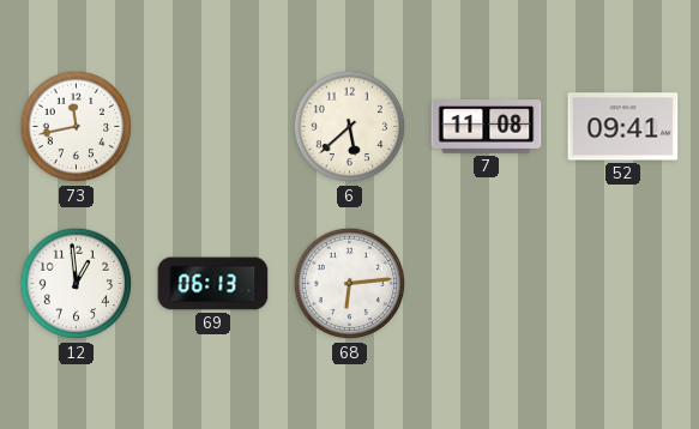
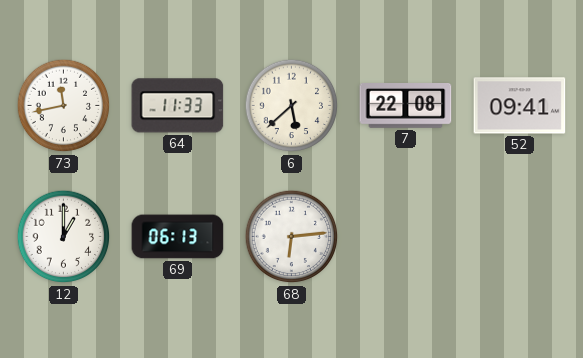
64: none -> 11:33
7: 11:08 -> 22:08
12: 12:59 -> 1:00
